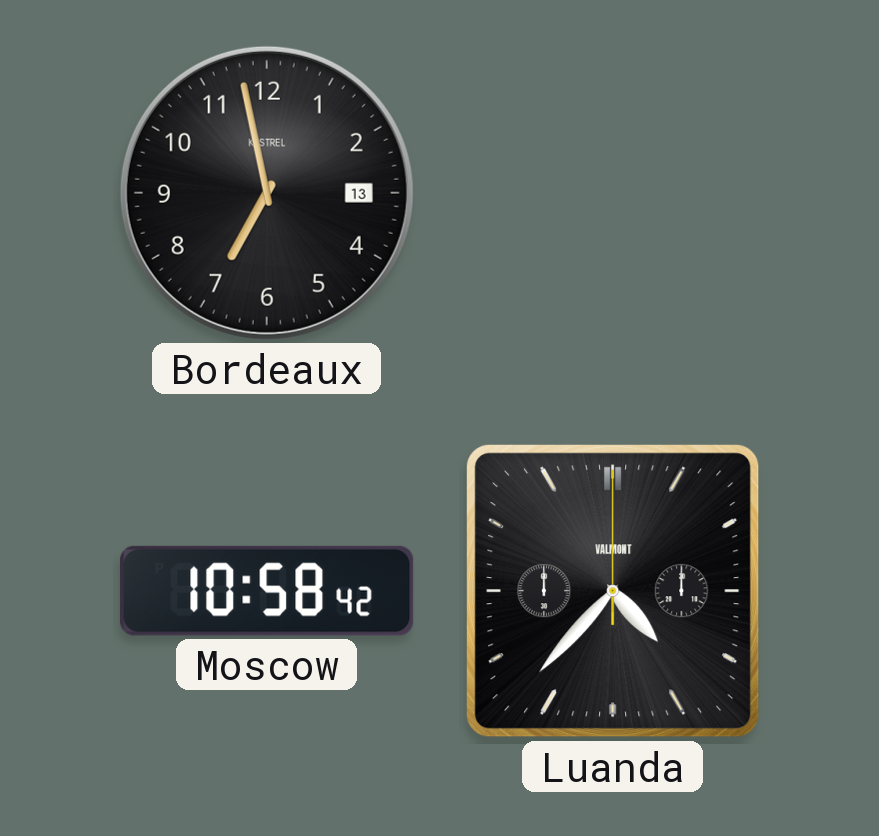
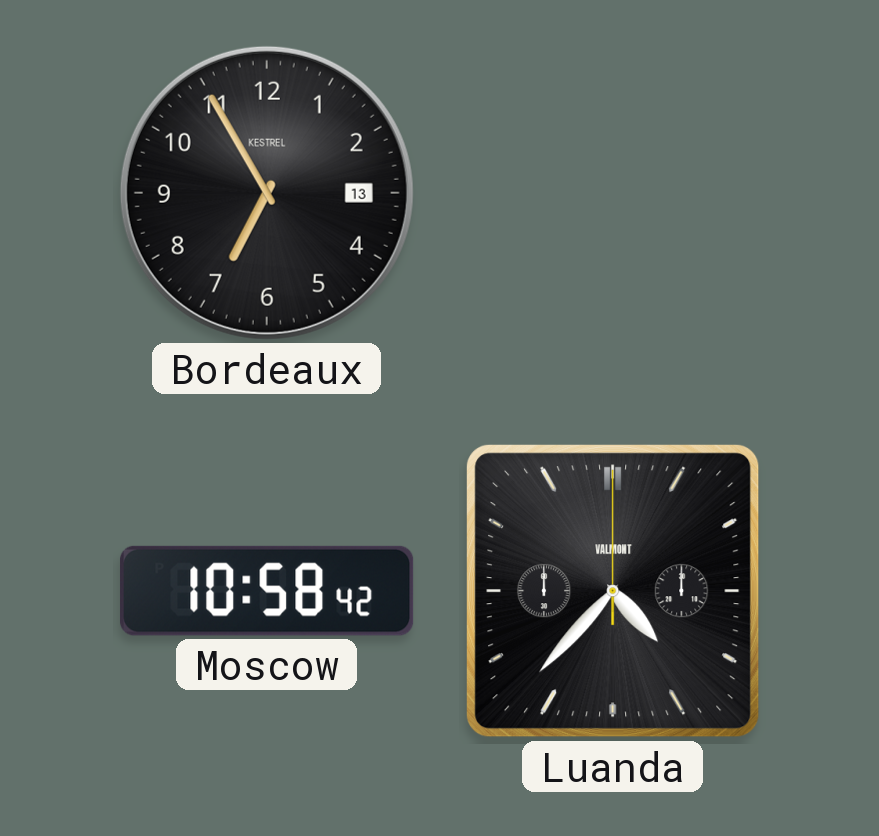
Bordeaux: 6:58 -> 6:55
